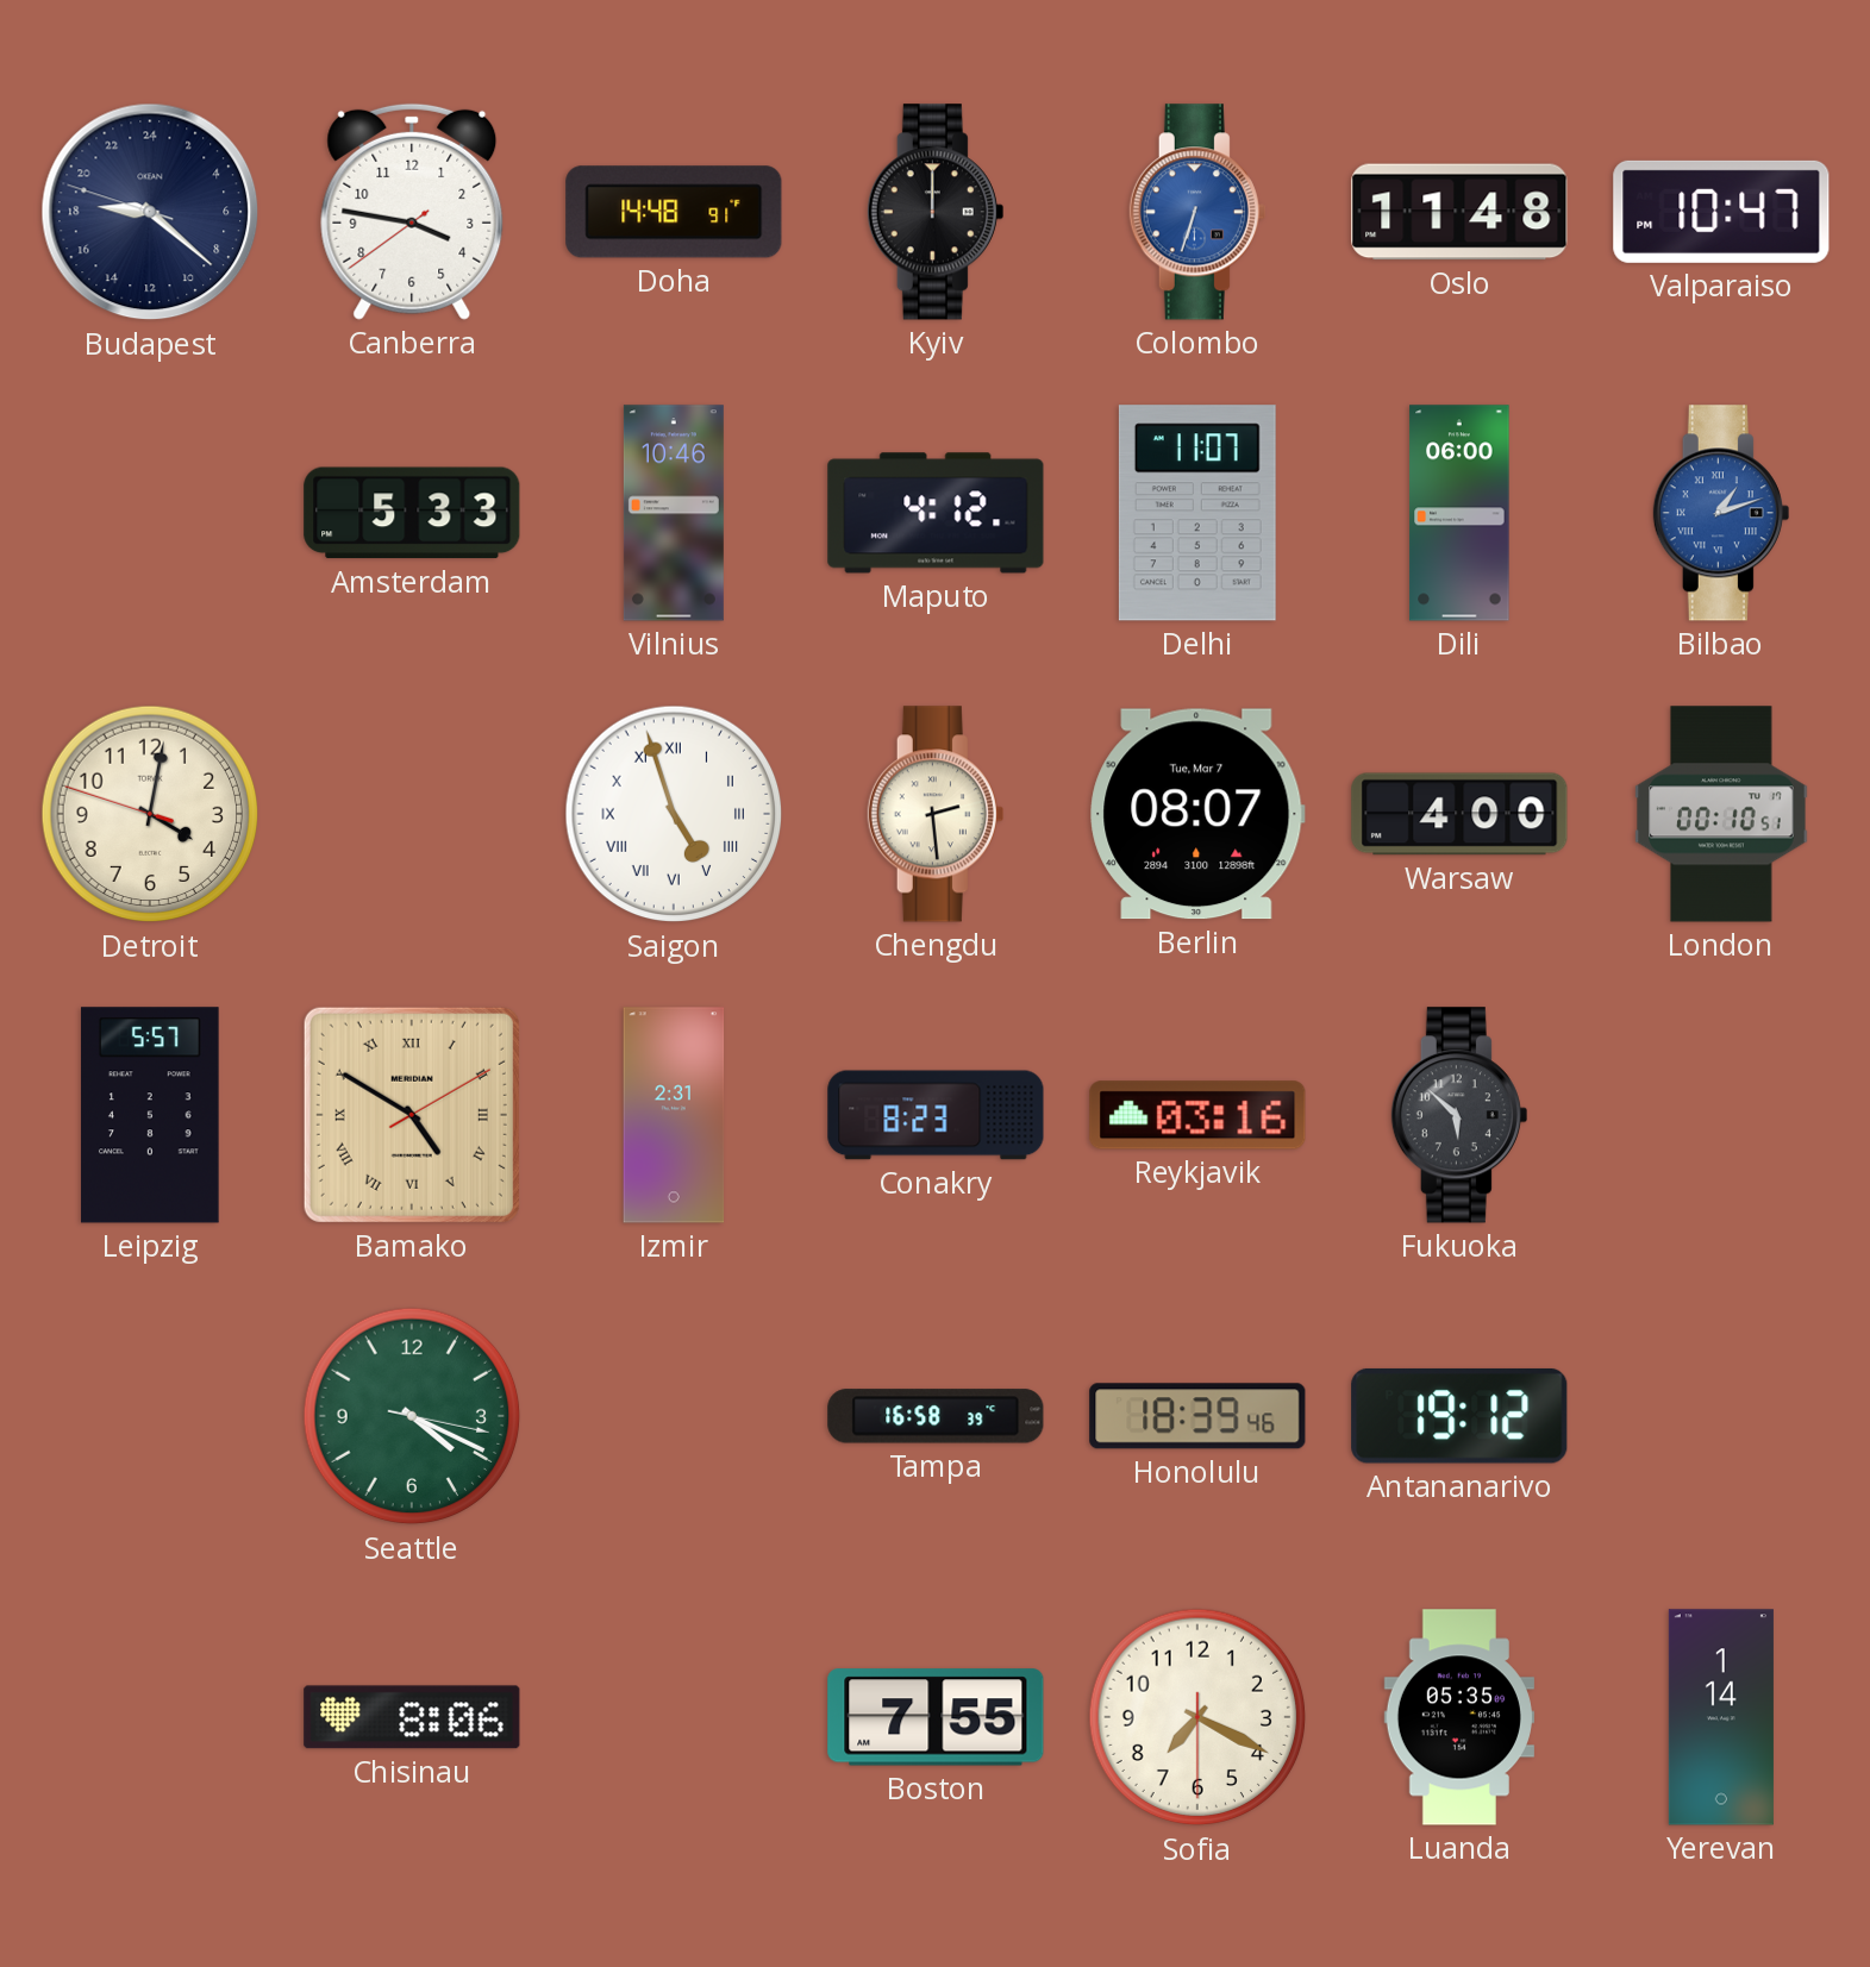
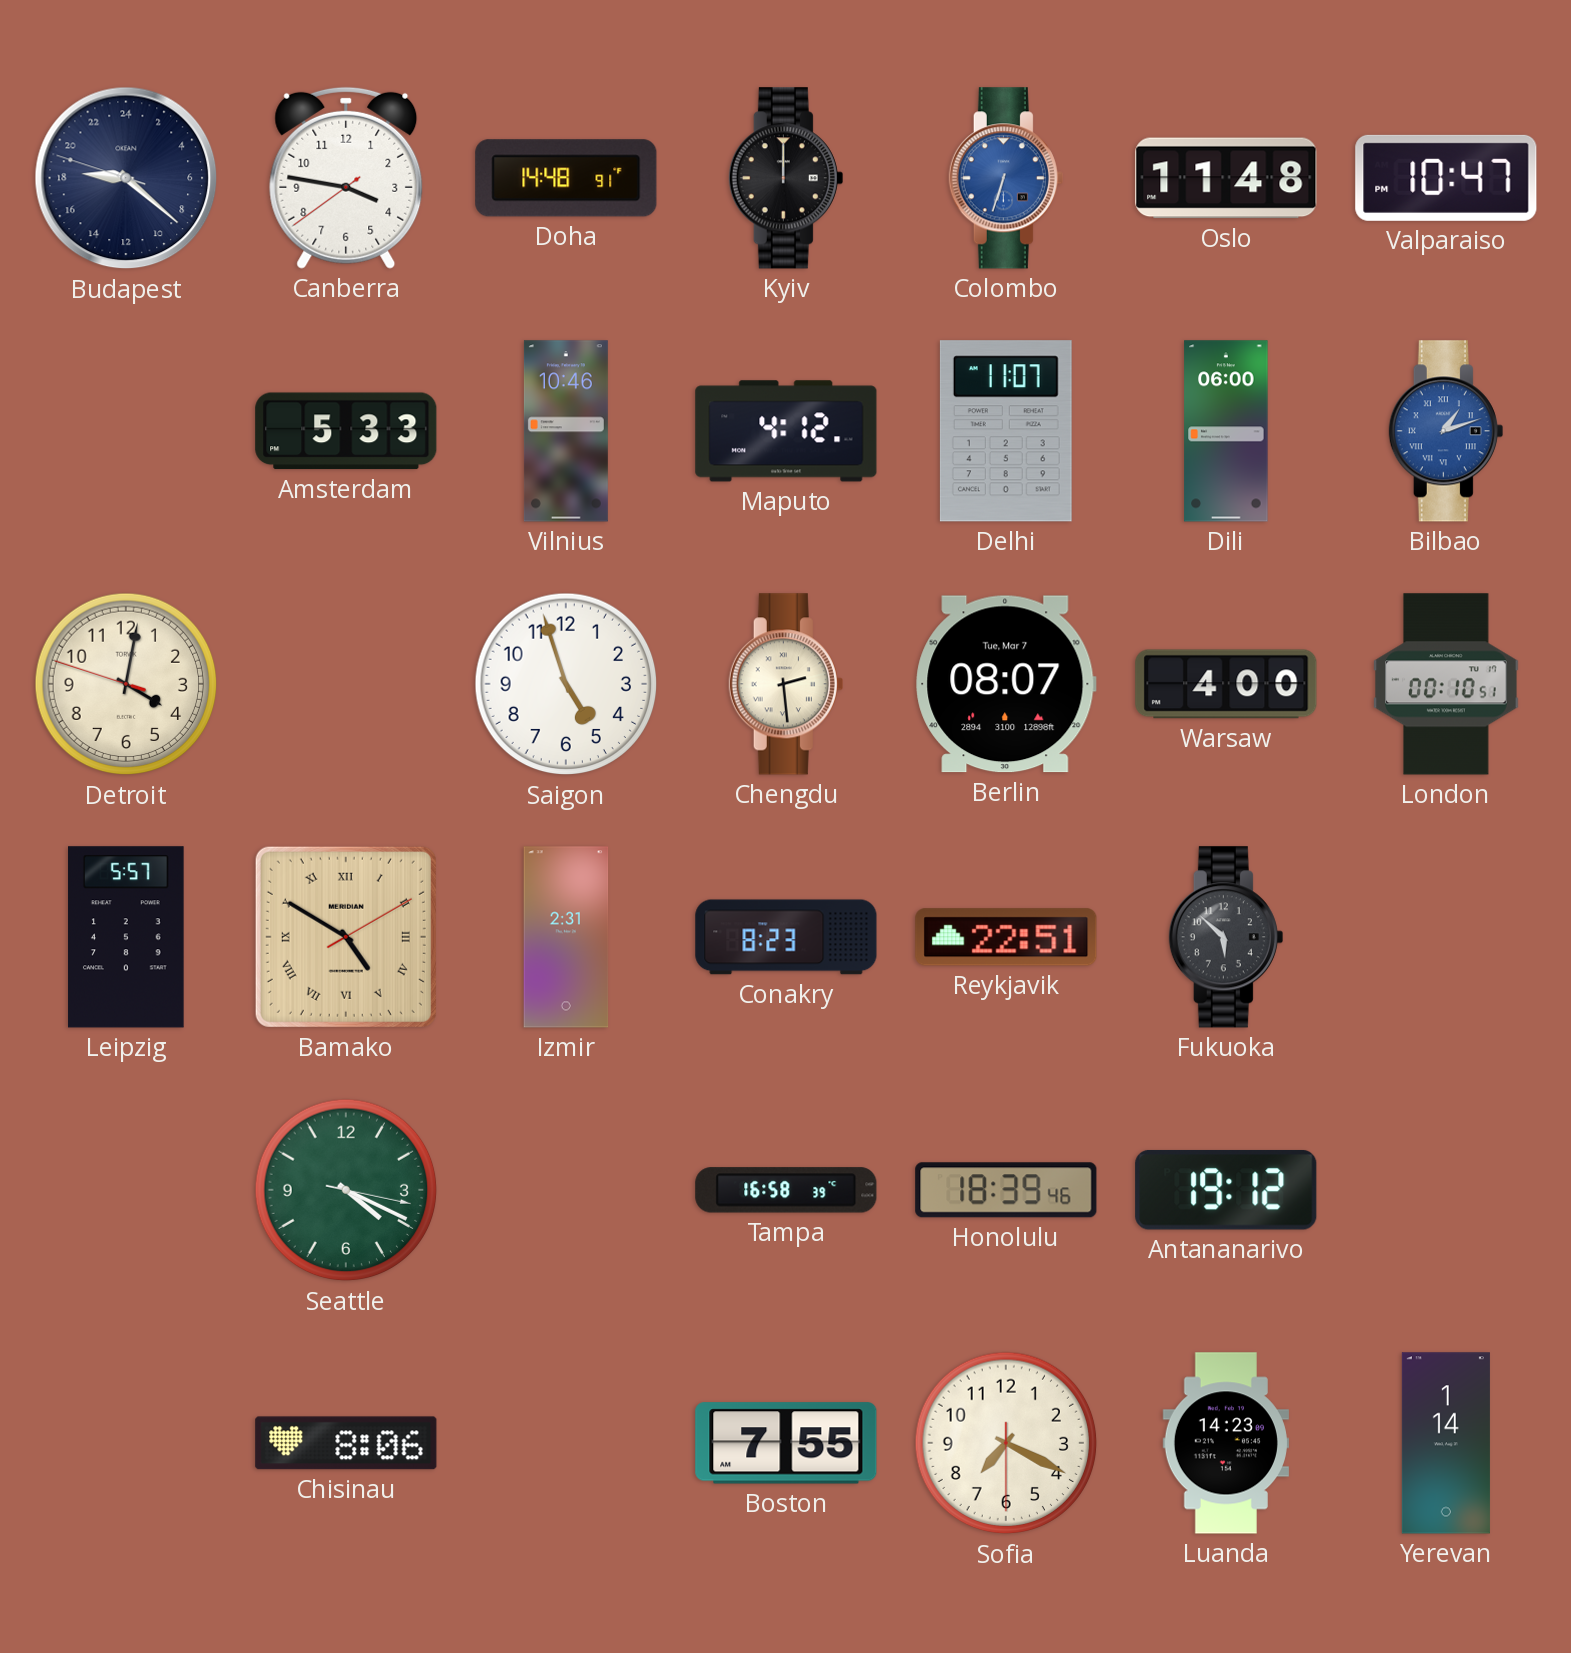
Saigon numerals: Roman -> Arabic
Reykjavik: 03:16 -> 22:51
Luanda: 05:35 -> 14:23
